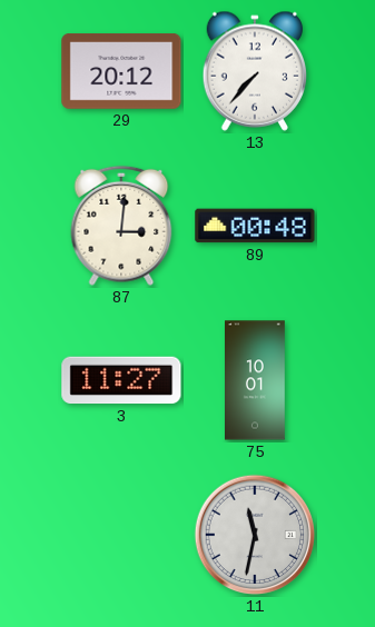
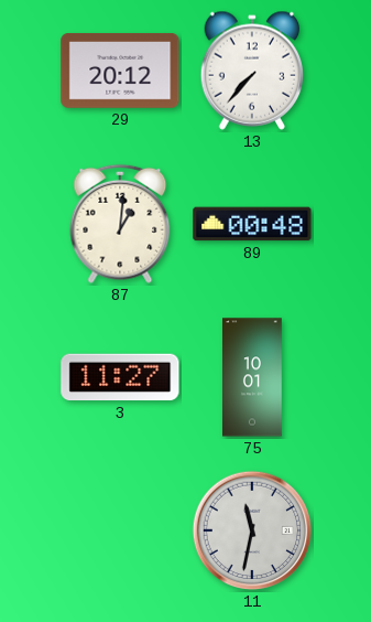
87: 3:01 -> 1:01
